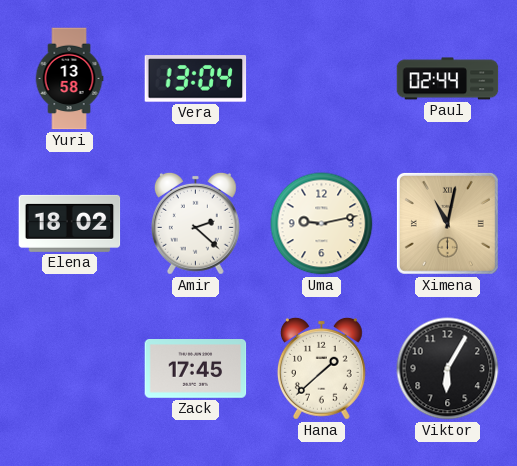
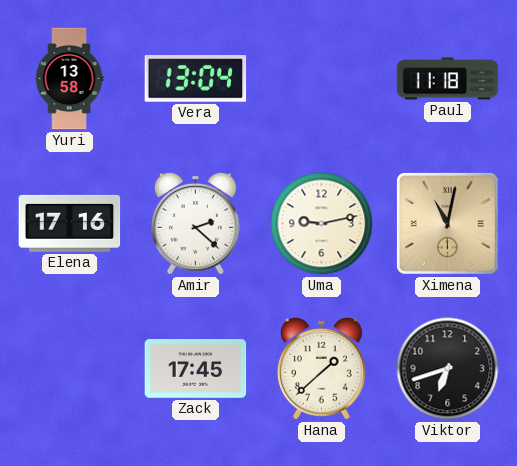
Paul: 02:44 -> 11:18
Elena: 18:02 -> 17:16
Viktor: 6:05 -> 6:42
